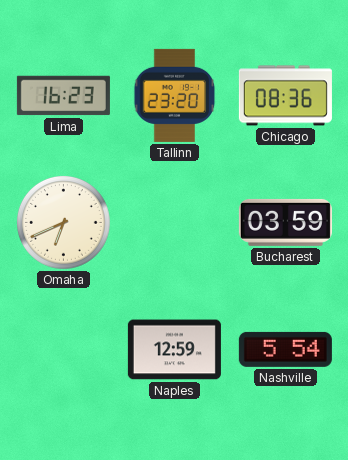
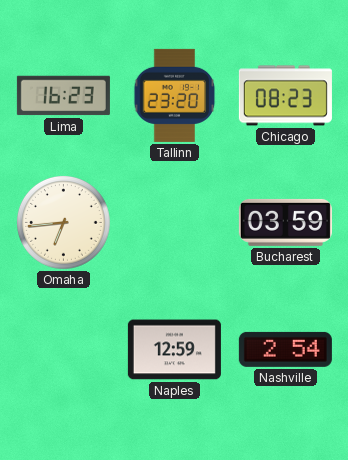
Chicago: 08:36 -> 08:23
Omaha: 6:41 -> 6:44
Nashville: 5:54 -> 2:54
